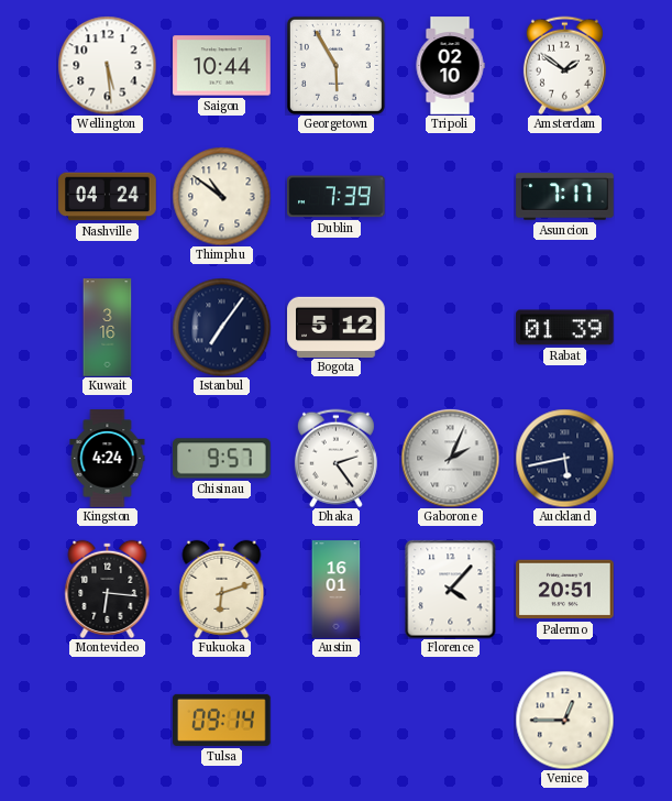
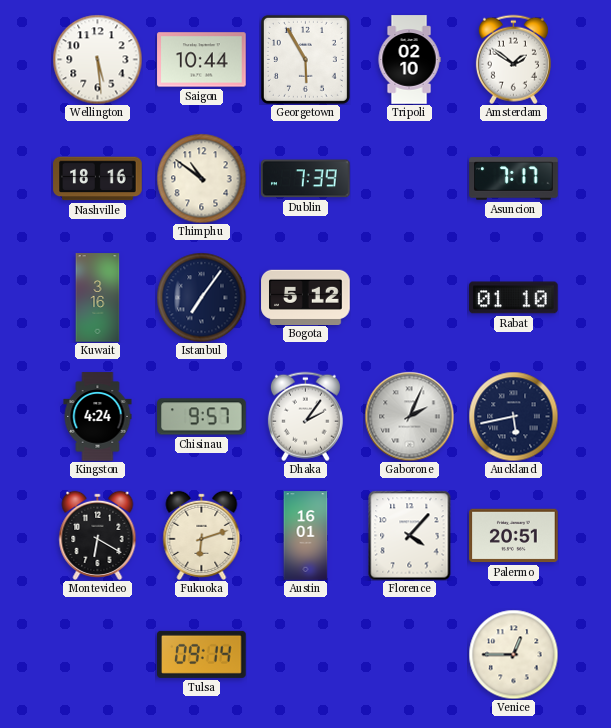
Nashville: 04:24 -> 18:16
Rabat: 01:39 -> 01:10
Dhaka: 2:24 -> 2:06
Montevideo: 6:16 -> 6:20
